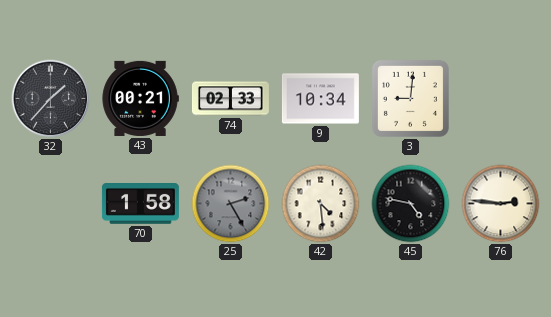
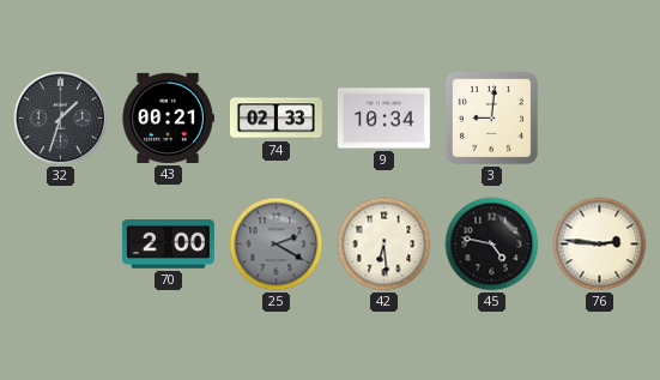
32: 1:37 -> 1:33
70: 1:58 -> 2:00
25: 2:25 -> 2:20
42: 4:29 -> 6:29
